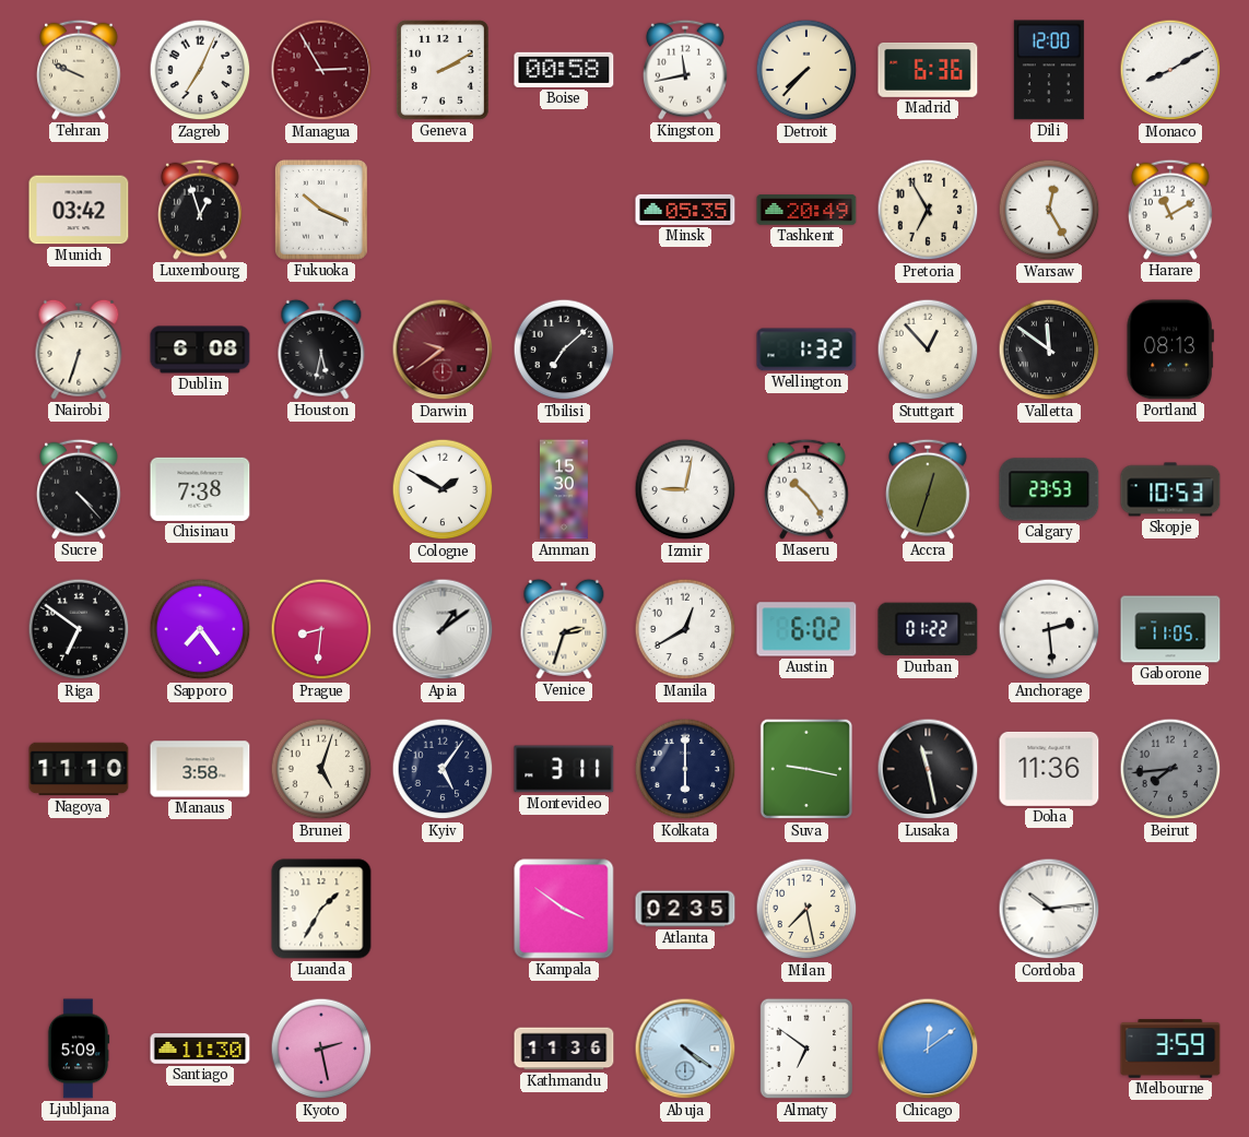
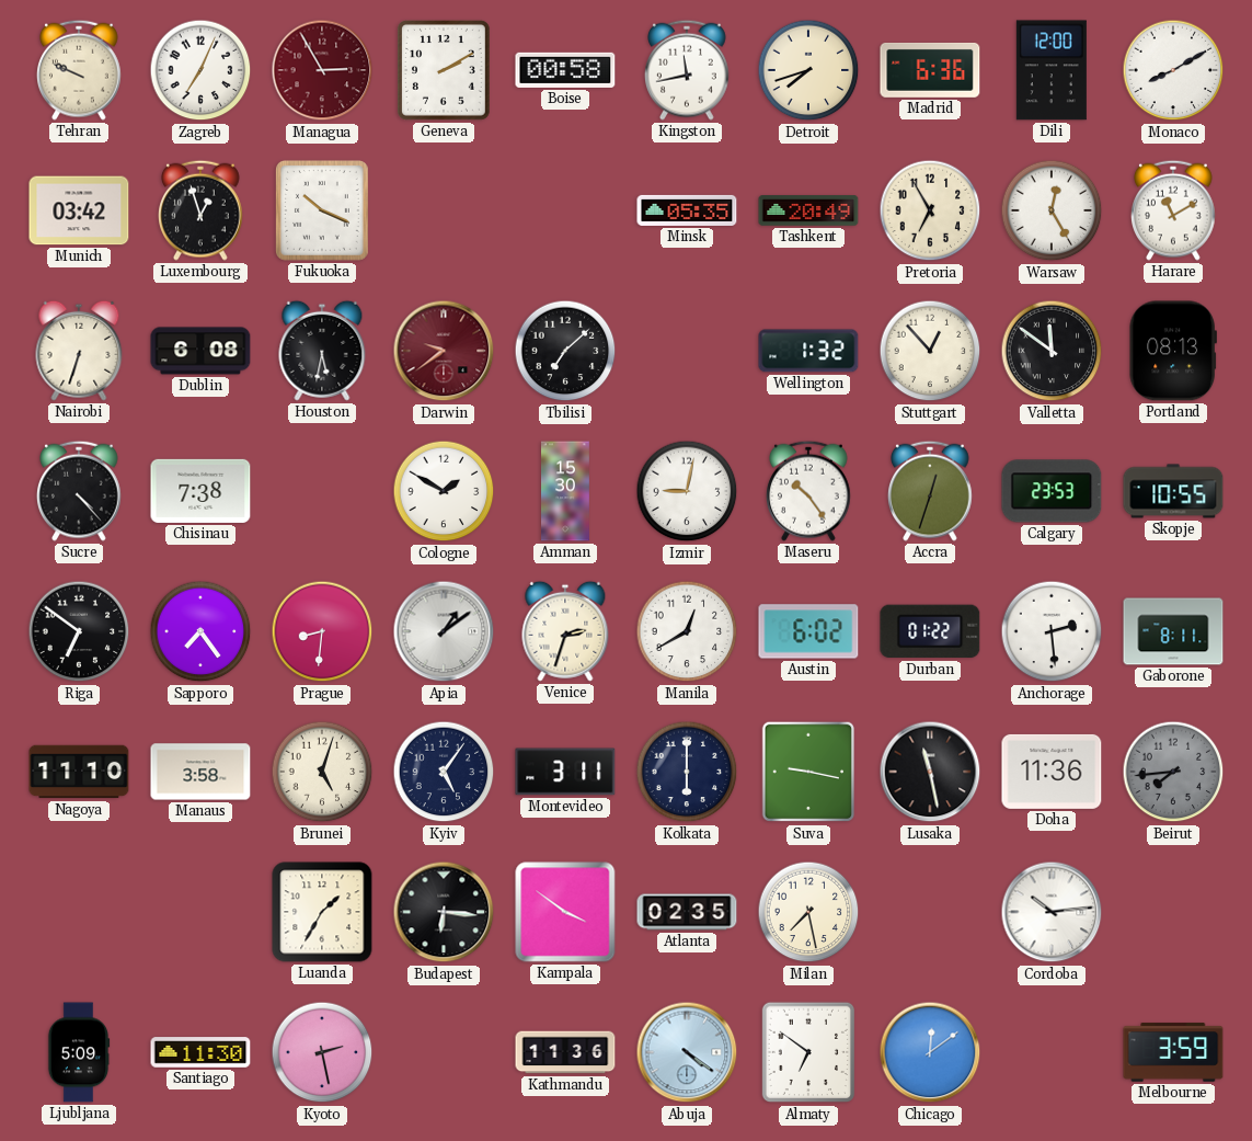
Detroit: 7:37 -> 7:42
Skopje: 10:53 -> 10:55
Gaborone: 11:05 -> 8:11
Budapest: none -> 6:16
